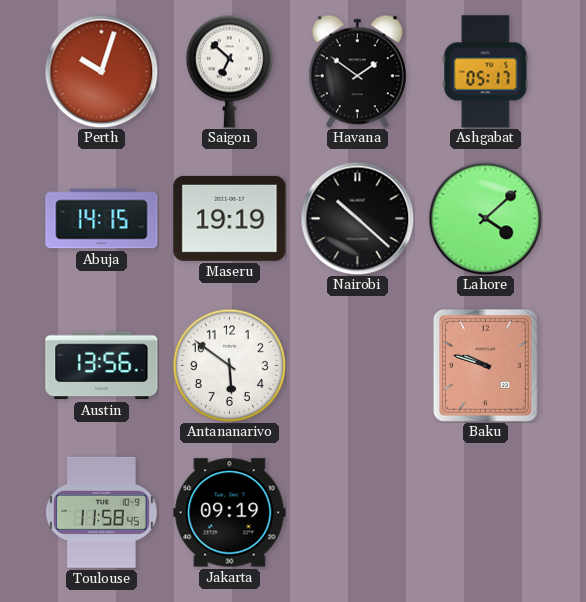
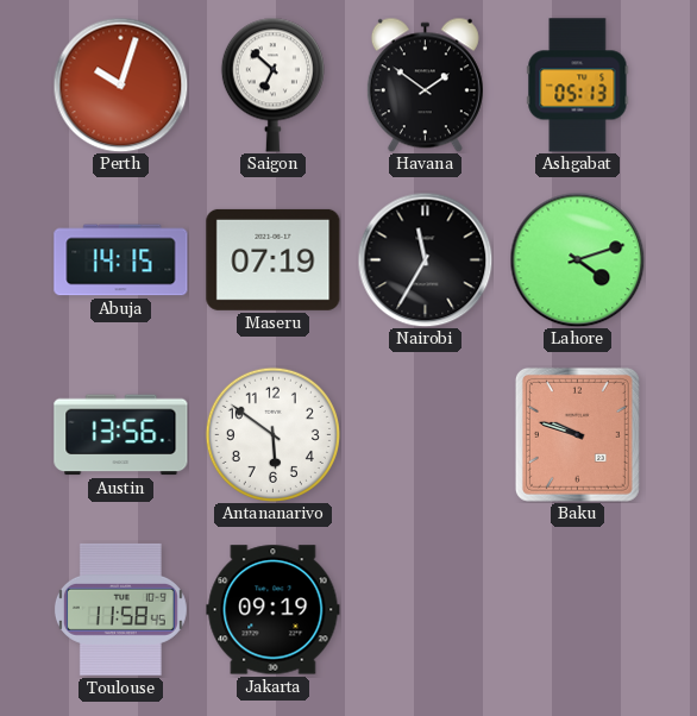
Ashgabat: 05:17 -> 05:13
Maseru: 19:19 -> 07:19
Nairobi: 10:22 -> 11:35
Lahore: 4:08 -> 4:12
